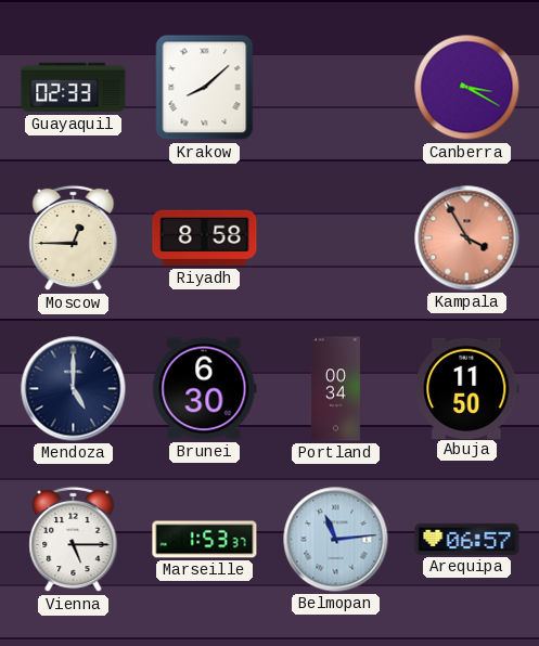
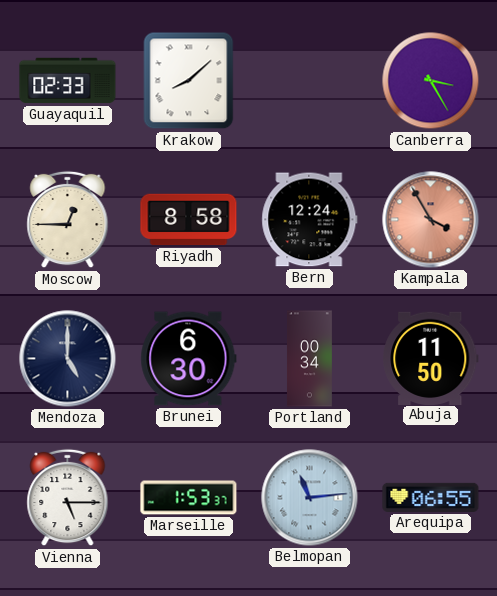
Canberra: 3:20 -> 3:25
Bern: none -> 12:24
Arequipa: 06:57 -> 06:55
